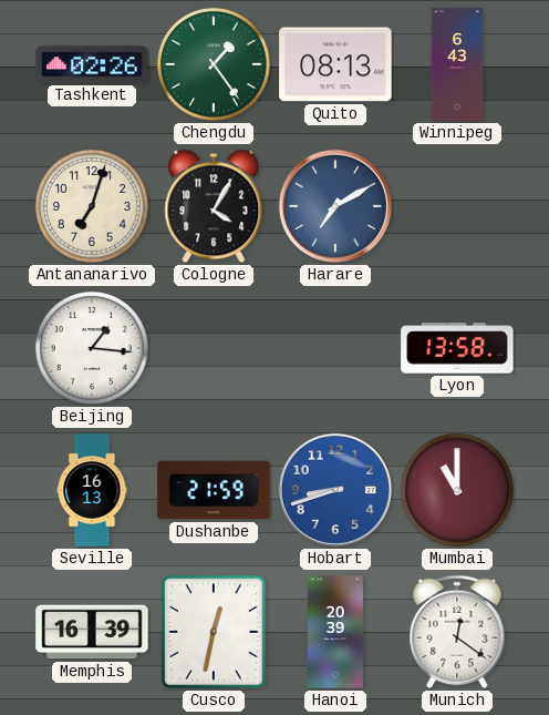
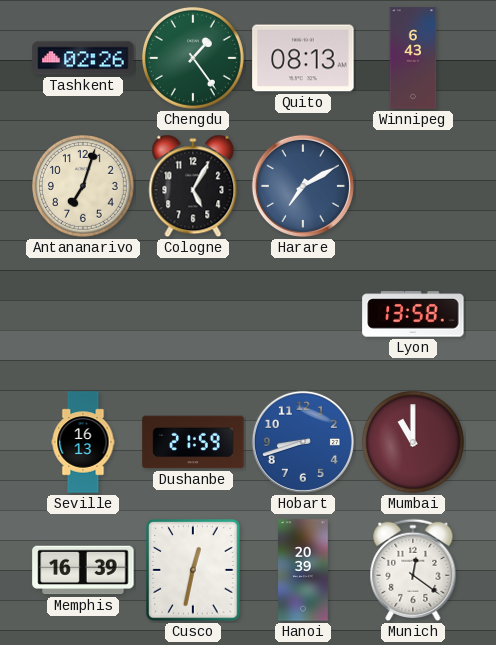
Cologne: 4:05 -> 5:05
Beijing: 1:16 -> none
